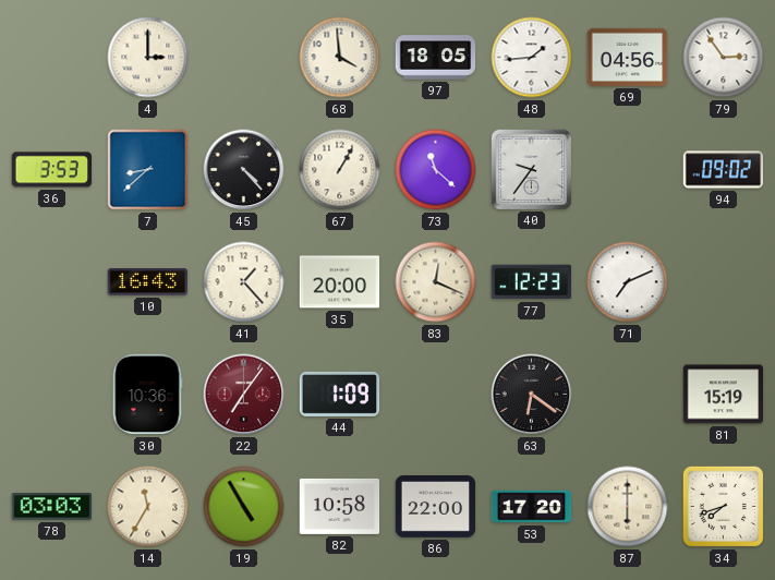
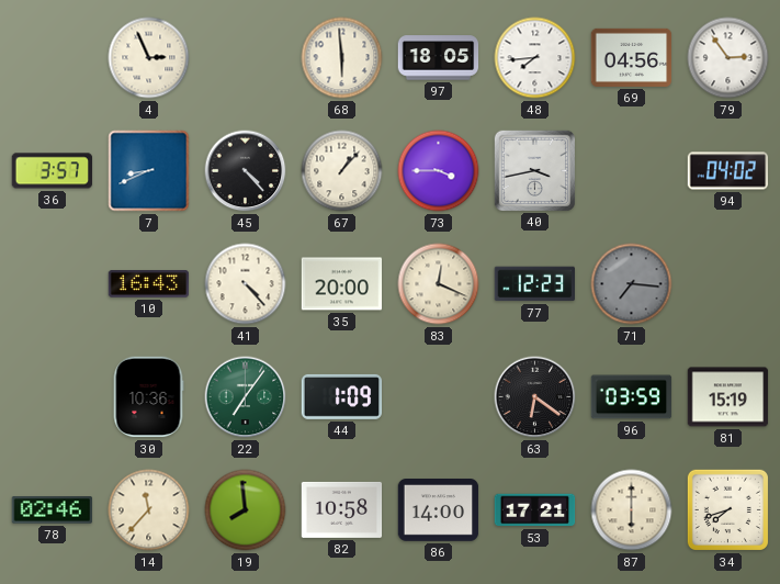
4: 3:00 -> 2:56
68: 3:59 -> 5:59
48: 1:44 -> 7:44
36: 3:53 -> 3:57
7: 8:38 -> 8:41
67: 1:05 -> 1:07
73: 11:22 -> 3:45
40: 9:36 -> 3:43
94: 09:02 -> 04:02
41: 1:23 -> 4:23
71: 7:11 -> 7:16
71 dial: white -> grey
22 dial: burgundy -> green
96: none -> 03:59
78: 03:03 -> 02:46
14: 11:35 -> 11:37
19: 4:55 -> 7:59
86: 22:00 -> 14:00
53: 17:20 -> 17:21
